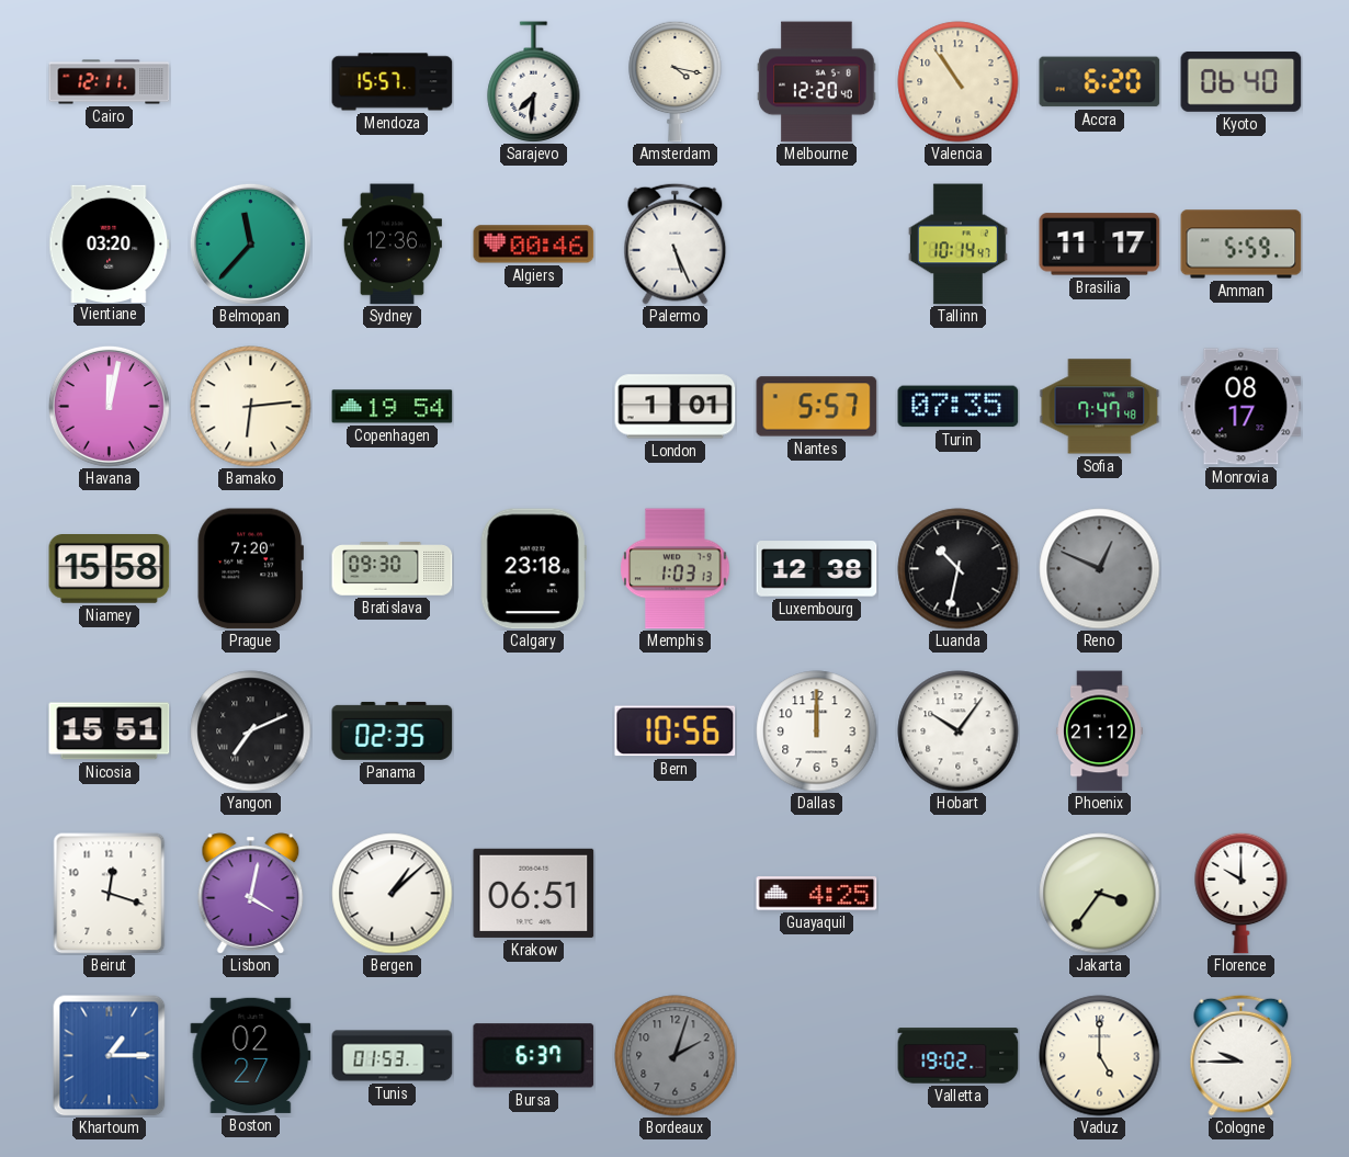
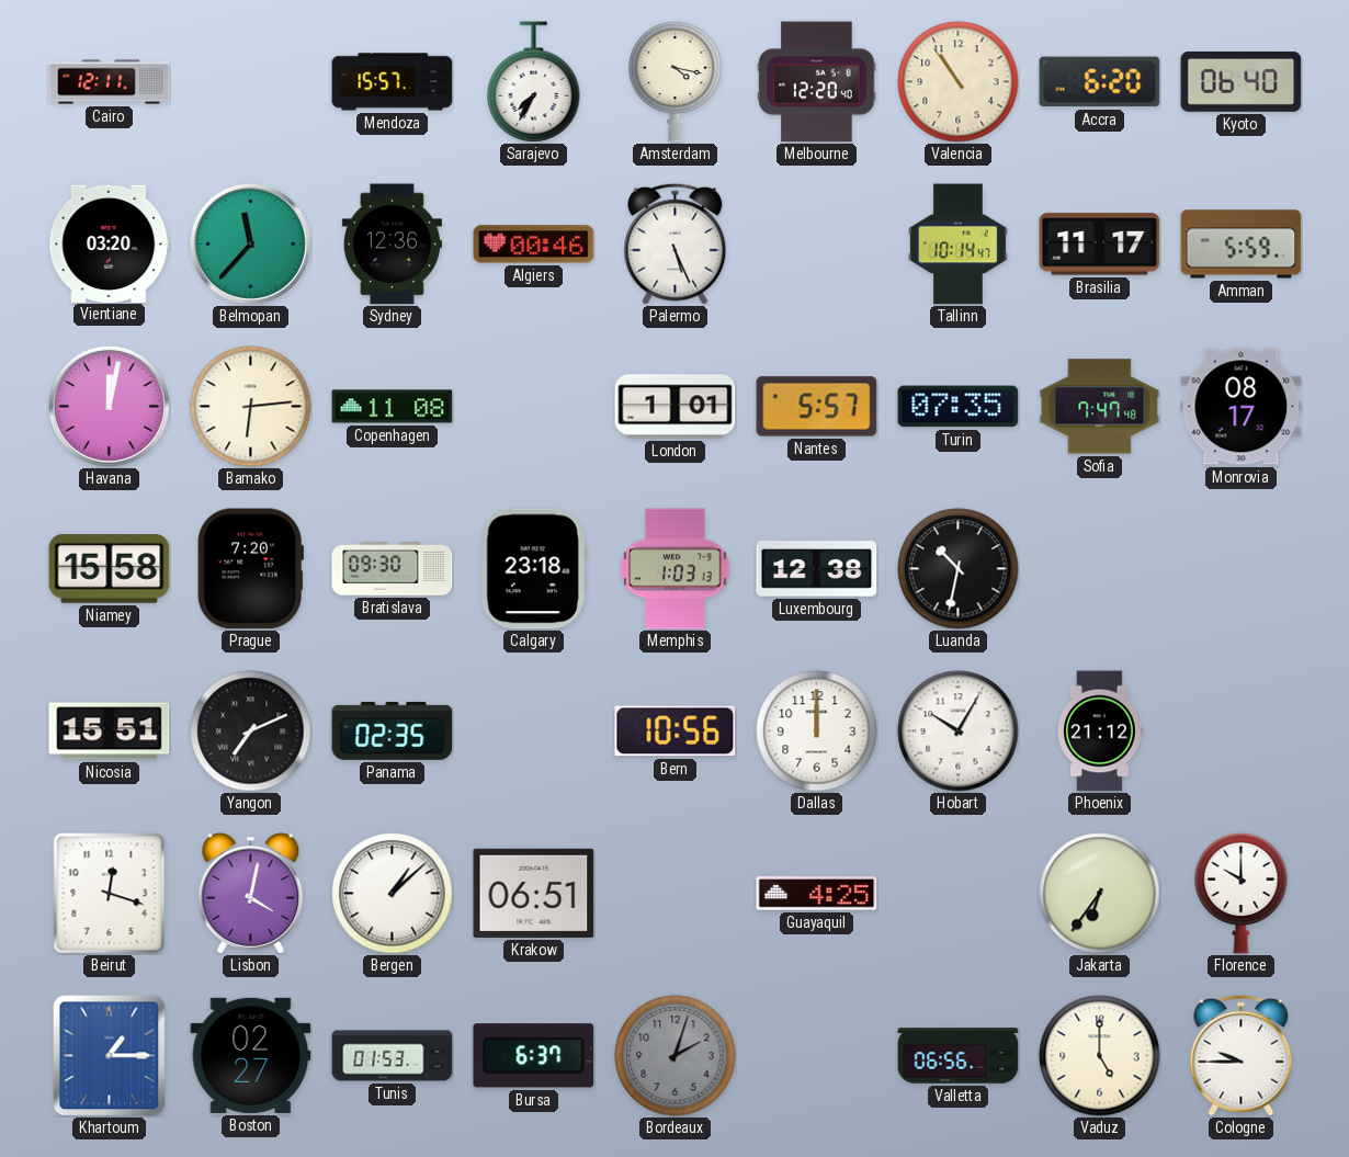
Sarajevo: 7:31 -> 7:35
Copenhagen: 19:54 -> 11:08
Reno: 12:49 -> none
Hobart: 10:06 -> 10:05
Jakarta: 3:36 -> 6:36
Valletta: 19:02 -> 06:56
